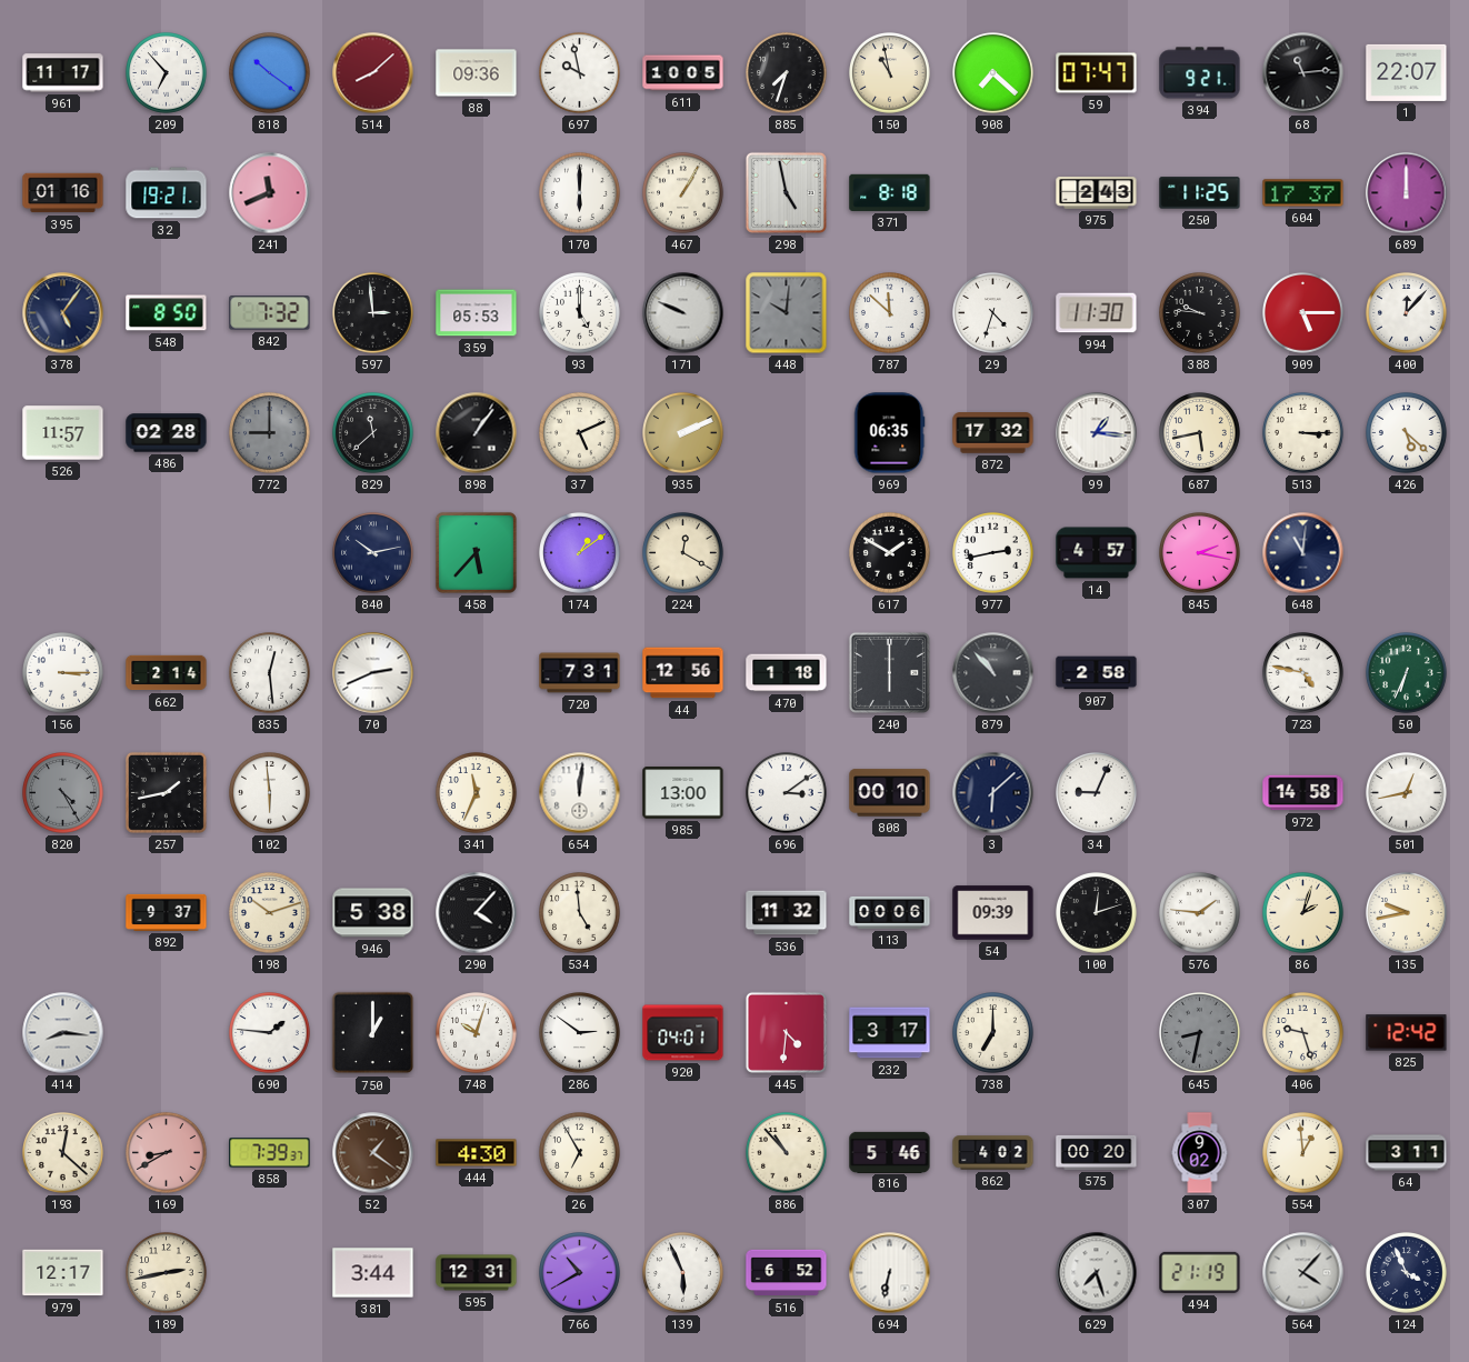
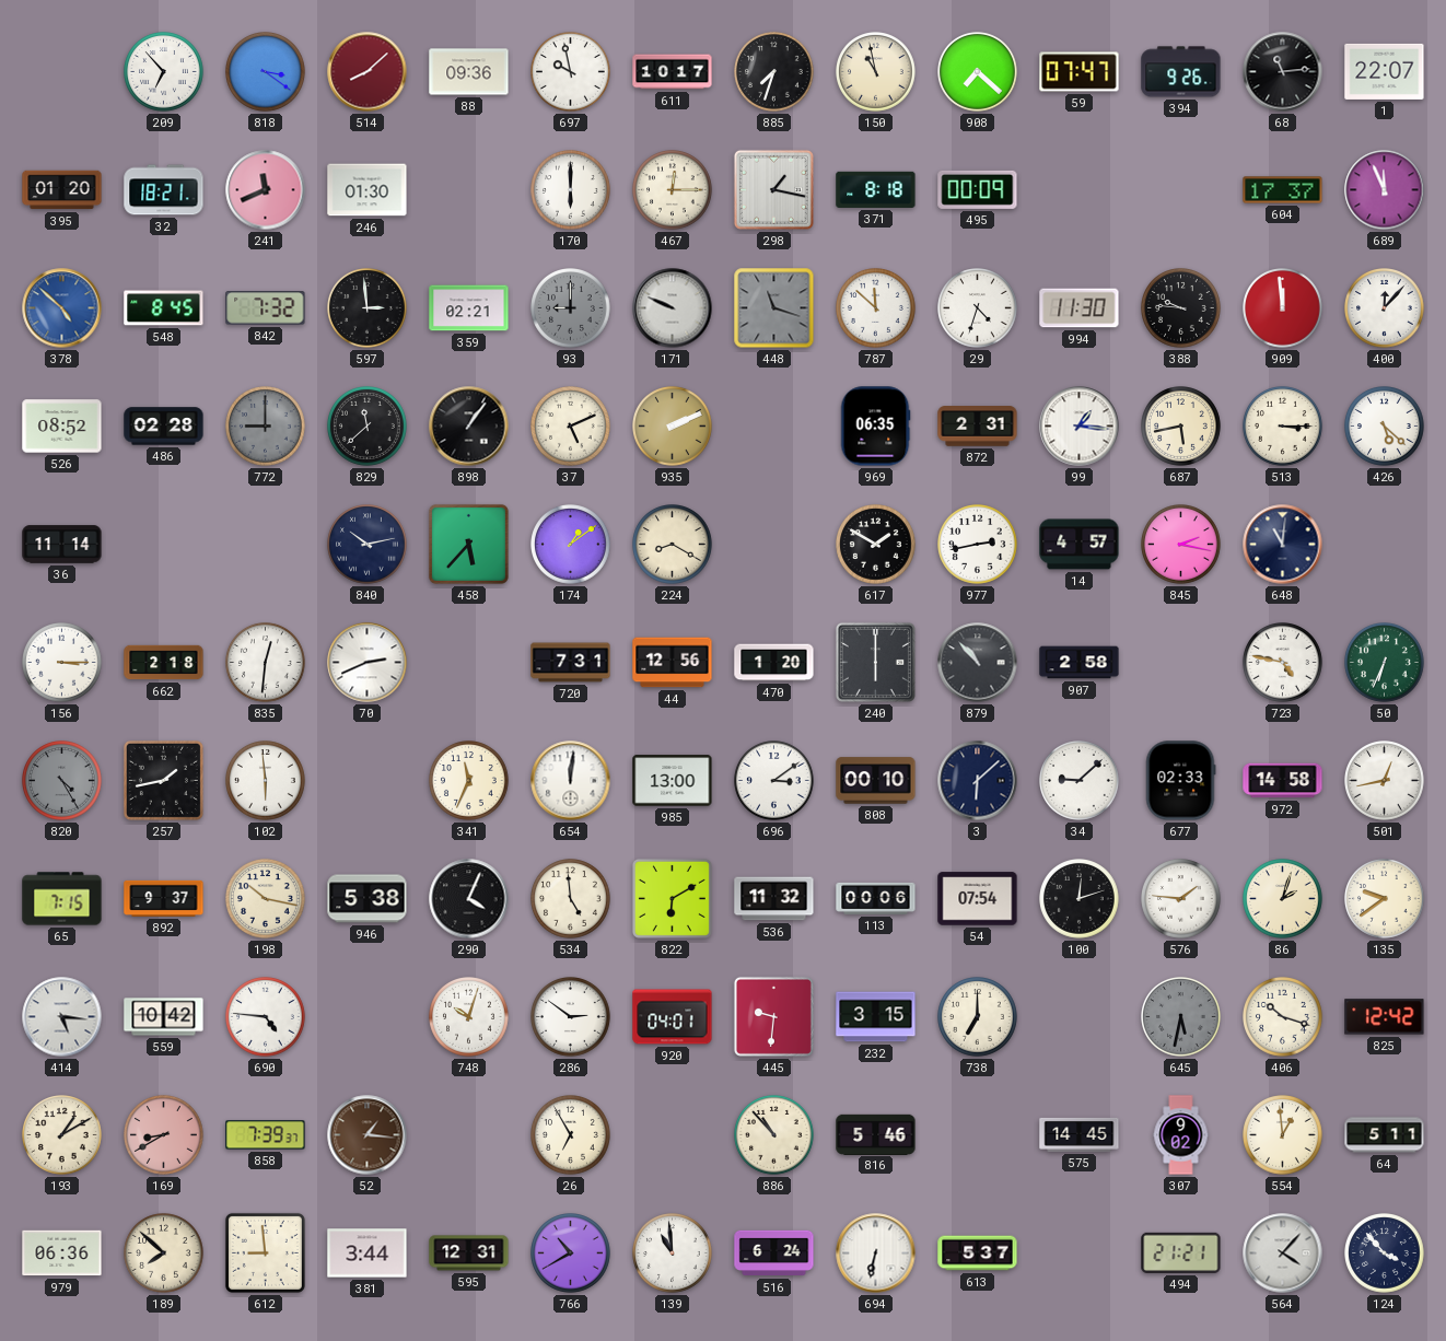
961: 11:17 -> none
818: 10:21 -> 3:21
611: 10:05 -> 10:17
394: 9:21 -> 9:26
395: 01:16 -> 01:20
32: 19:21 -> 18:21
246: none -> 01:30
467: 1:05 -> 12:15
298: 4:58 -> 1:17
495: none -> 00:09
975: 2:43 -> none
250: 11:25 -> none
689: 12:00 -> 11:56
378: 5:06 -> 4:52
378 dial: navy -> blue
548: 8:50 -> 8:45
359: 05:53 -> 02:21
93: 5:00 -> 9:00
93 dial: white -> grey
448: 10:01 -> 11:18
909: 5:15 -> 11:59
526: 11:57 -> 08:52
872: 17:32 -> 2:31
36: none -> 11:14
224: 12:20 -> 8:20
662: 2:14 -> 2:18
835: 12:29 -> 12:31
470: 1:18 -> 1:20
34: 9:04 -> 9:08
677: none -> 02:33
65: none -> 7:15
198: 10:12 -> 10:17
290: 4:07 -> 4:04
822: none -> 6:10
54: 09:39 -> 07:54
135: 9:43 -> 9:39
414: 8:16 -> 5:16
559: none -> 10:42
690: 1:46 -> 4:46
750: 1:00 -> none
445: 4:31 -> 9:31
232: 3:17 -> 3:15
645: 8:32 -> 5:32
406: 9:27 -> 10:18
193: 12:22 -> 1:10
52: 1:21 -> 1:16
444: 4:30 -> none
862: 4:02 -> none
575: 00:20 -> 14:45
64: 3:11 -> 5:11
979: 12:17 -> 06:36
189: 2:43 -> 7:52
612: none -> 8:59
139: 5:56 -> 10:59
516: 6:52 -> 6:24
613: none -> 5:37
629: 7:27 -> none
494: 21:19 -> 21:21
124: 3:56 -> 3:53
